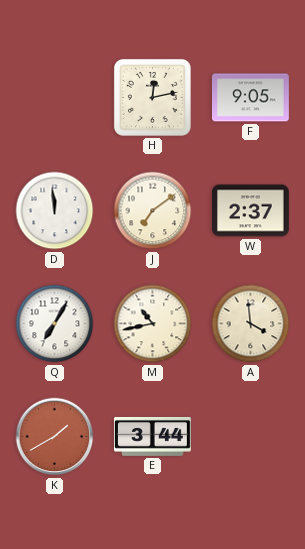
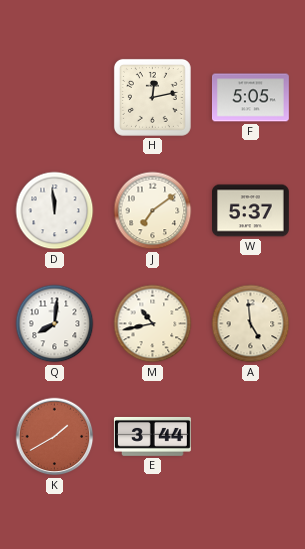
F: 9:05 -> 5:05
W: 2:37 -> 5:37
Q: 7:05 -> 8:01
A: 3:59 -> 4:59
